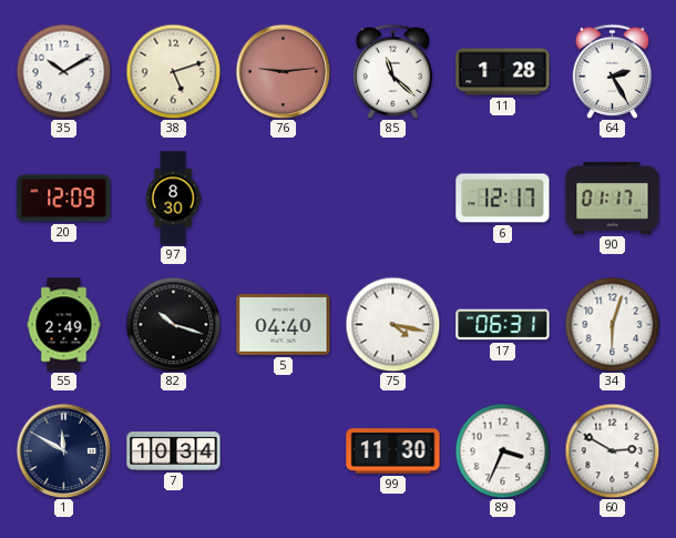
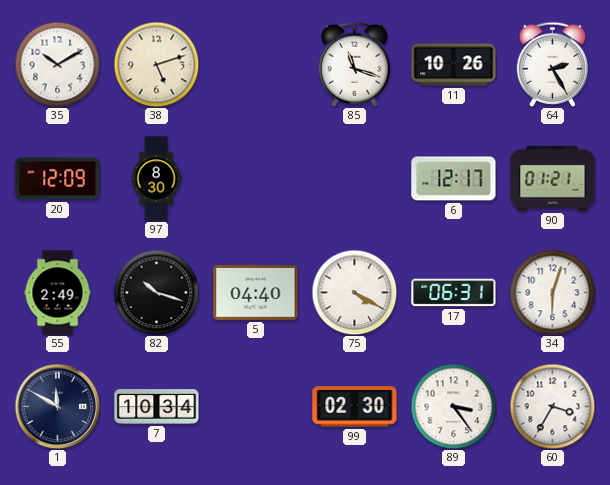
76: 9:14 -> none
85: 11:22 -> 11:18
11: 1:28 -> 10:26
90: 01:17 -> 01:21
75: 4:17 -> 4:20
99: 11:30 -> 02:30
89: 3:34 -> 3:24
60: 2:50 -> 3:35
